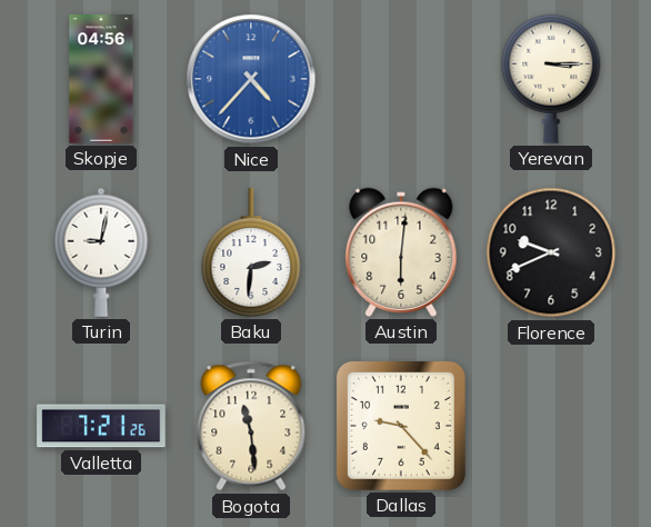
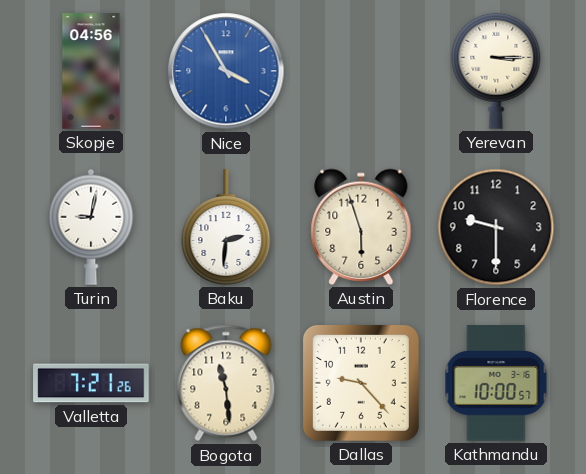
Nice: 4:37 -> 3:55
Austin: 6:01 -> 5:57
Florence: 9:41 -> 9:30
Kathmandu: none -> 10:00
